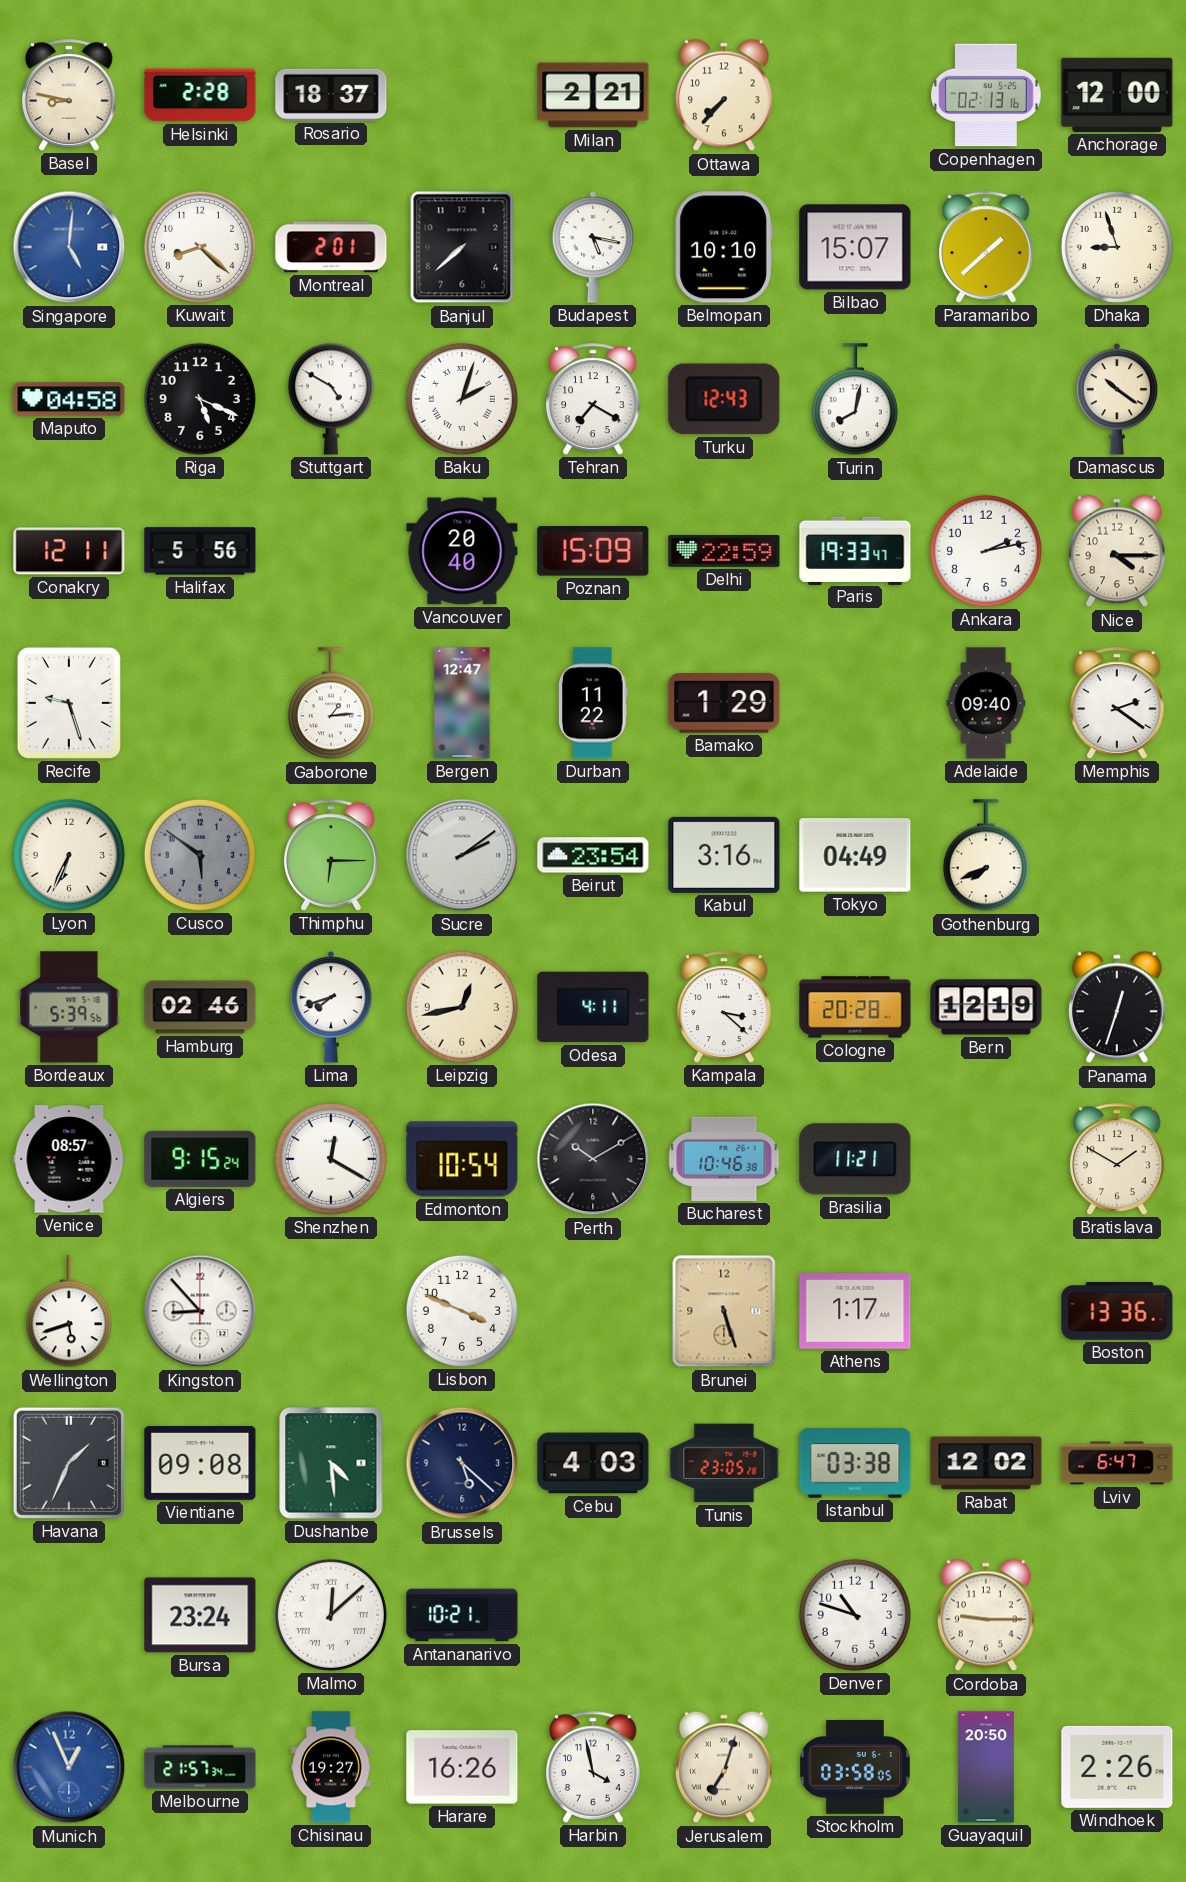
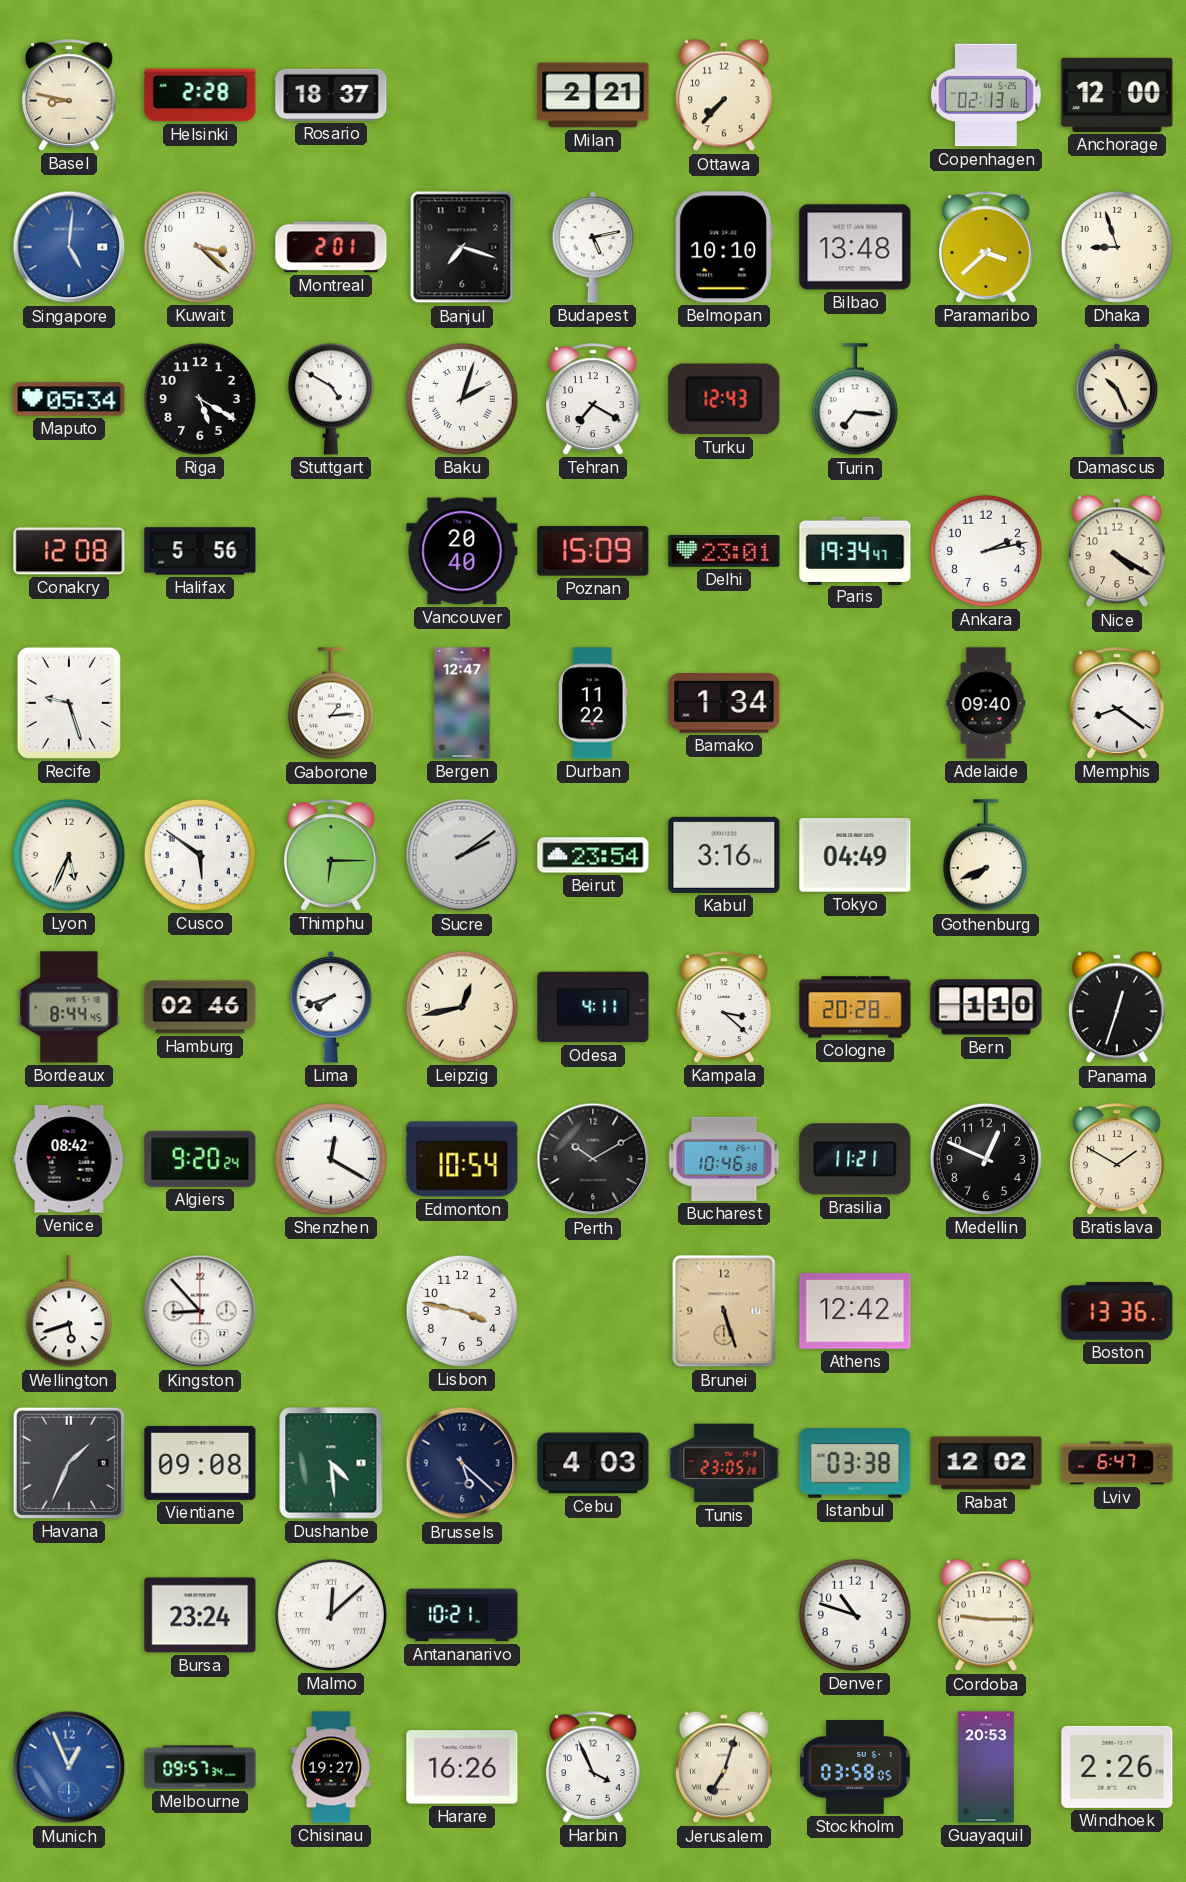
Kuwait: 8:22 -> 3:22
Banjul: 7:38 -> 7:18
Budapest: 5:17 -> 5:13
Bilbao: 15:07 -> 13:48
Paramaribo: 1:38 -> 3:38
Maputo: 04:58 -> 05:34
Riga: 5:19 -> 5:20
Turin: 8:02 -> 7:16
Damascus: 10:21 -> 10:26
Conakry: 12:11 -> 12:08
Delhi: 22:59 -> 23:01
Paris: 19:33 -> 19:34
Nice: 4:15 -> 4:20
Bamako: 1:29 -> 1:34
Memphis: 2:21 -> 8:21
Lyon: 6:34 -> 5:34
Cusco dial: grey -> white
Bordeaux: 5:39 -> 8:44
Bern: 12:19 -> 1:10
Venice: 08:57 -> 08:42
Algiers: 9:15 -> 9:20
Medellin: none -> 12:49
Lisbon: 3:49 -> 3:47
Athens: 1:17 -> 12:42
Melbourne: 21:57 -> 09:57
Harbin: 3:58 -> 3:56
Guayaquil: 20:50 -> 20:53
